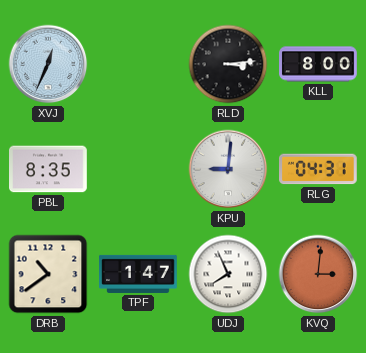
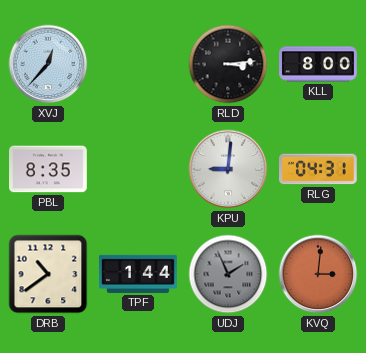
XVJ: 12:34 -> 12:37
TPF: 1:47 -> 1:44
UDJ: 7:56 -> 1:56
UDJ dial: white -> grey
